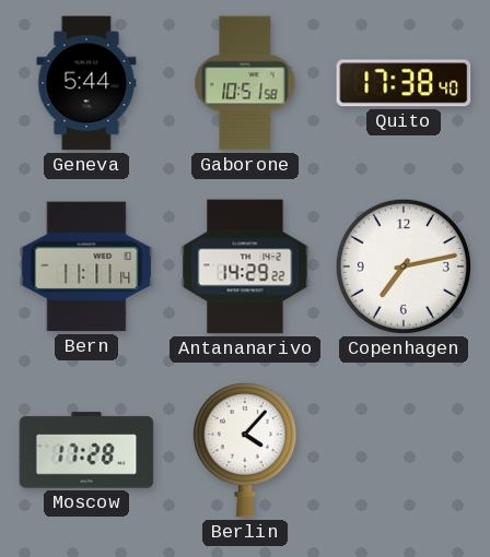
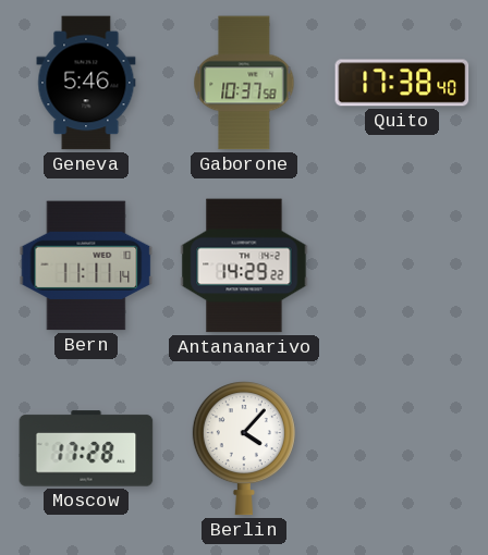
Geneva: 5:44 -> 5:46
Gaborone: 10:51 -> 10:37
Copenhagen: 7:13 -> none
